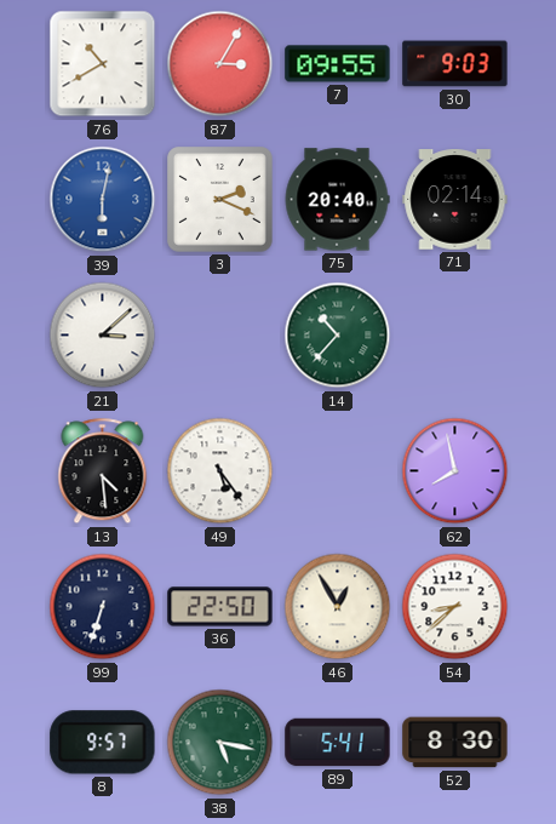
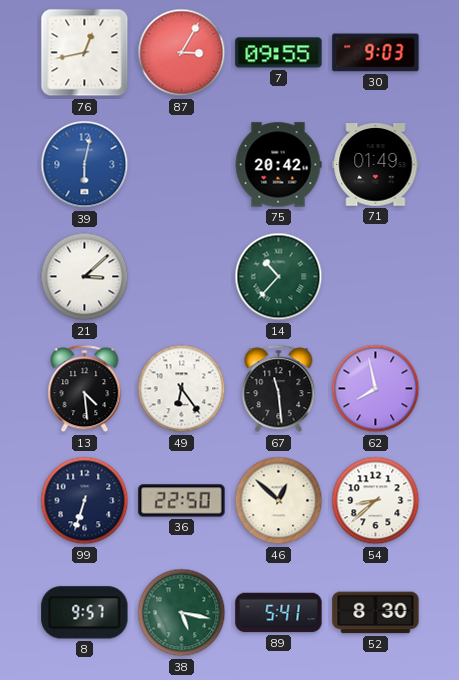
76: 10:40 -> 12:43
3: 2:19 -> none
75: 20:40 -> 20:42
71: 02:14 -> 01:49
49: 5:24 -> 6:24
67: none -> 11:29
46: 12:55 -> 12:52
